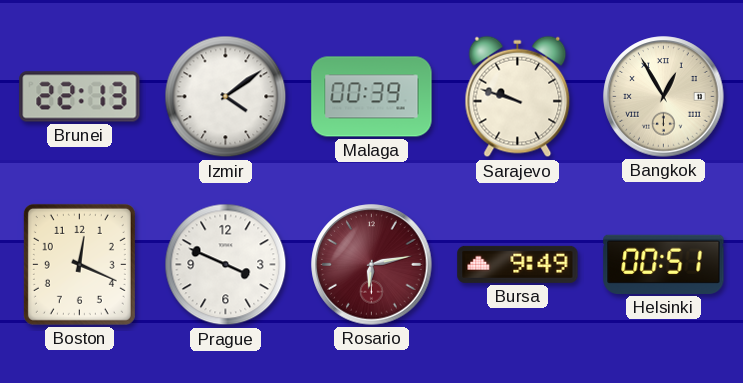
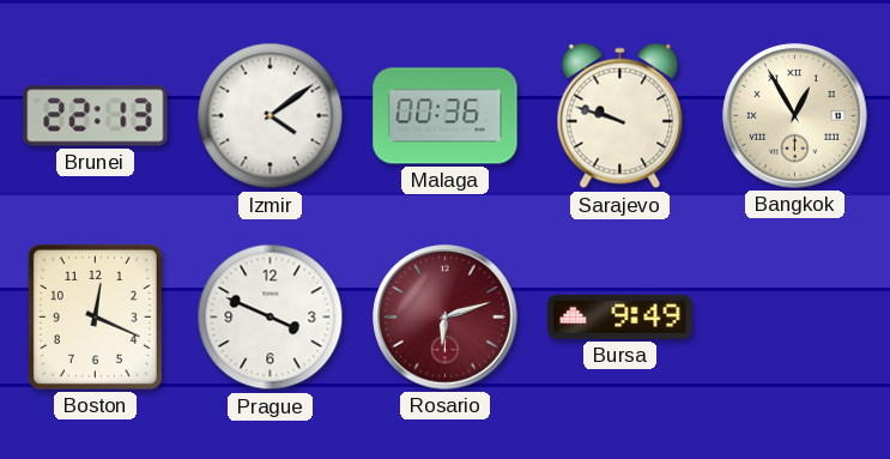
Malaga: 00:39 -> 00:36
Rosario: 6:13 -> 6:12
Helsinki: 00:51 -> none
